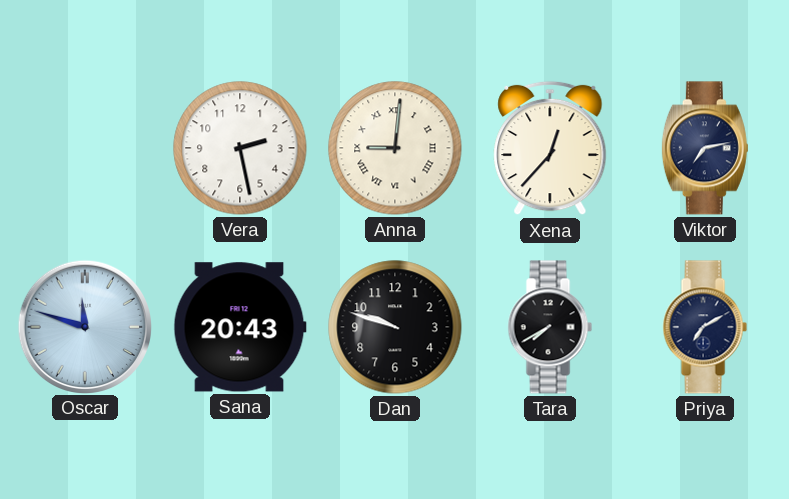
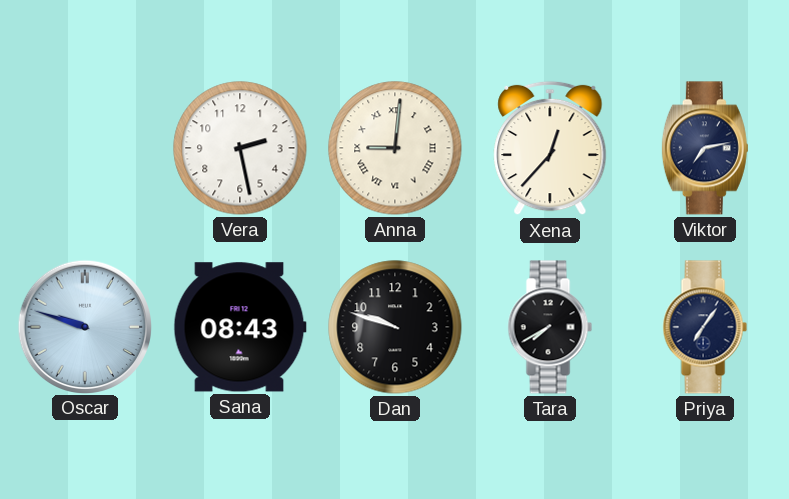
Oscar: 11:48 -> 9:48
Sana: 20:43 -> 08:43
Priya: 7:10 -> 7:06
